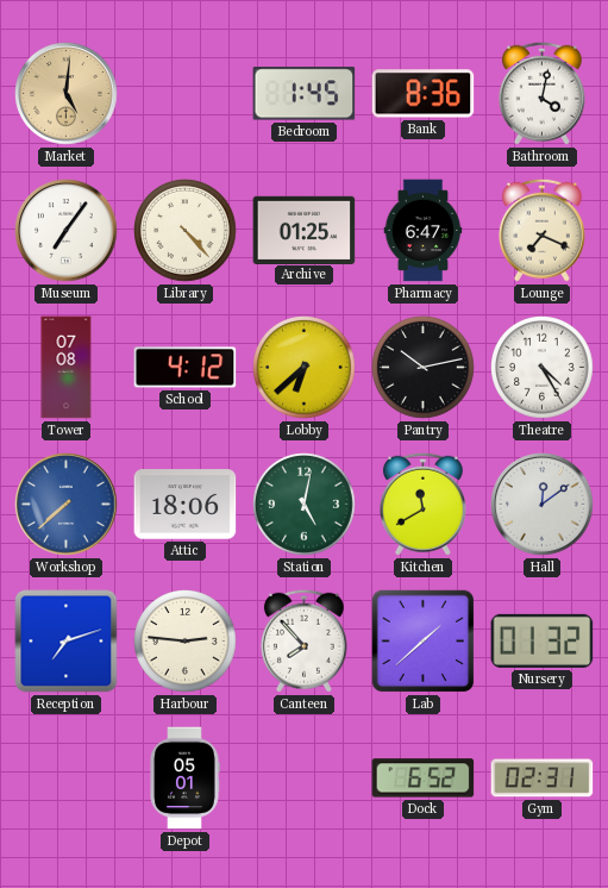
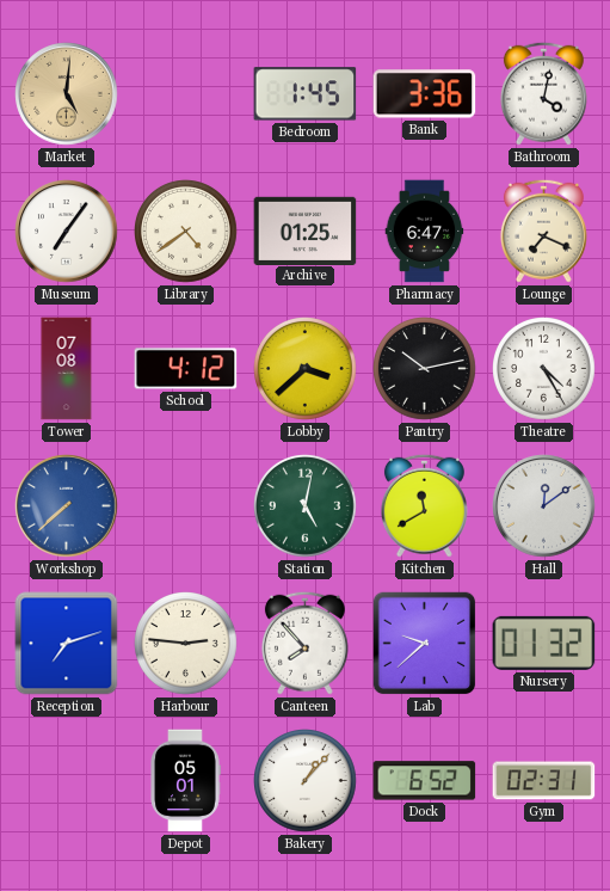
Bank: 8:36 -> 3:36
Library: 4:23 -> 4:39
Lobby: 6:38 -> 3:38
Attic: 18:06 -> none
Lab: 1:38 -> 9:38
Bakery: none -> 1:07
